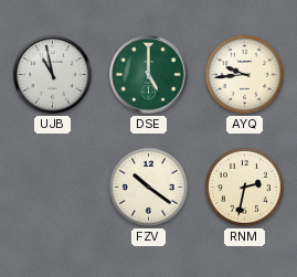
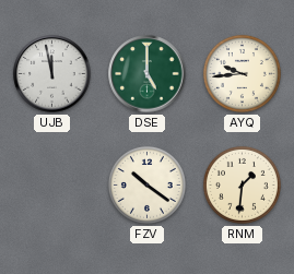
UJB: 10:58 -> 11:58
RNM: 2:32 -> 1:31
